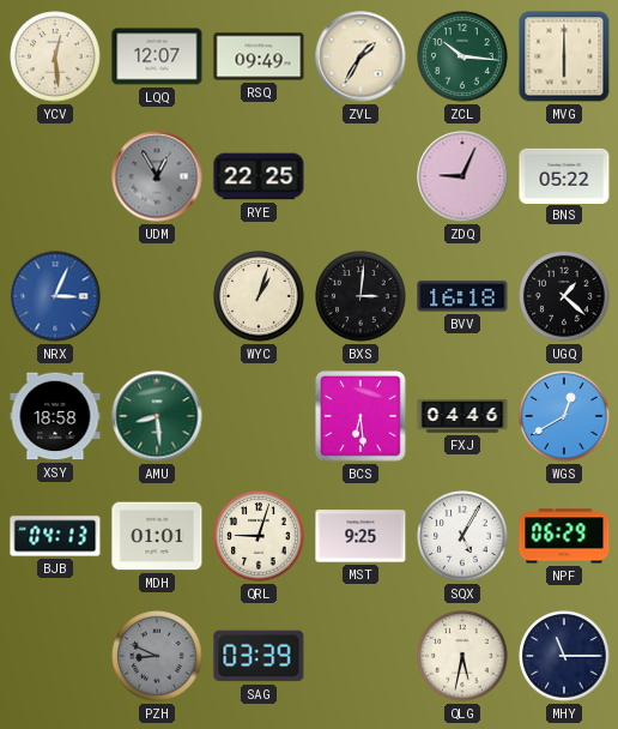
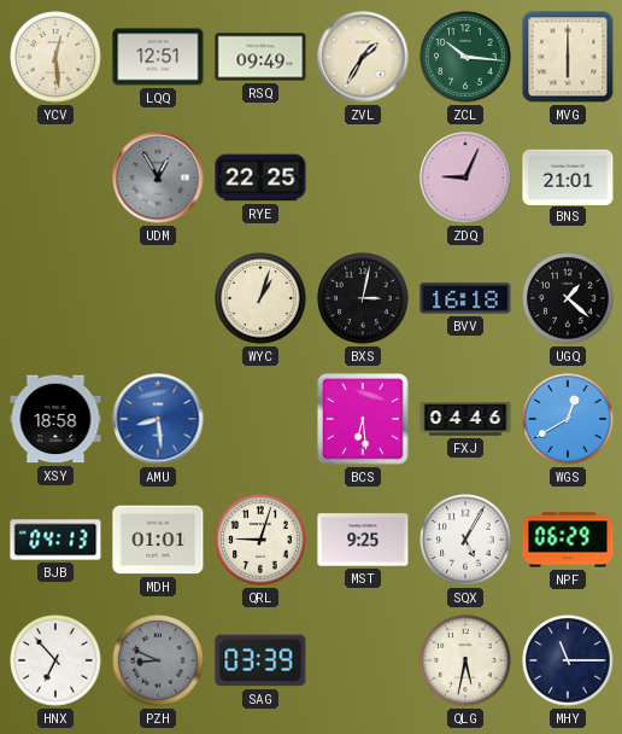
LQQ: 12:07 -> 12:51
BNS: 05:22 -> 21:01
NRX: 3:04 -> none
BXS: 3:01 -> 3:02
AMU dial: green -> blue
HNX: none -> 6:53
